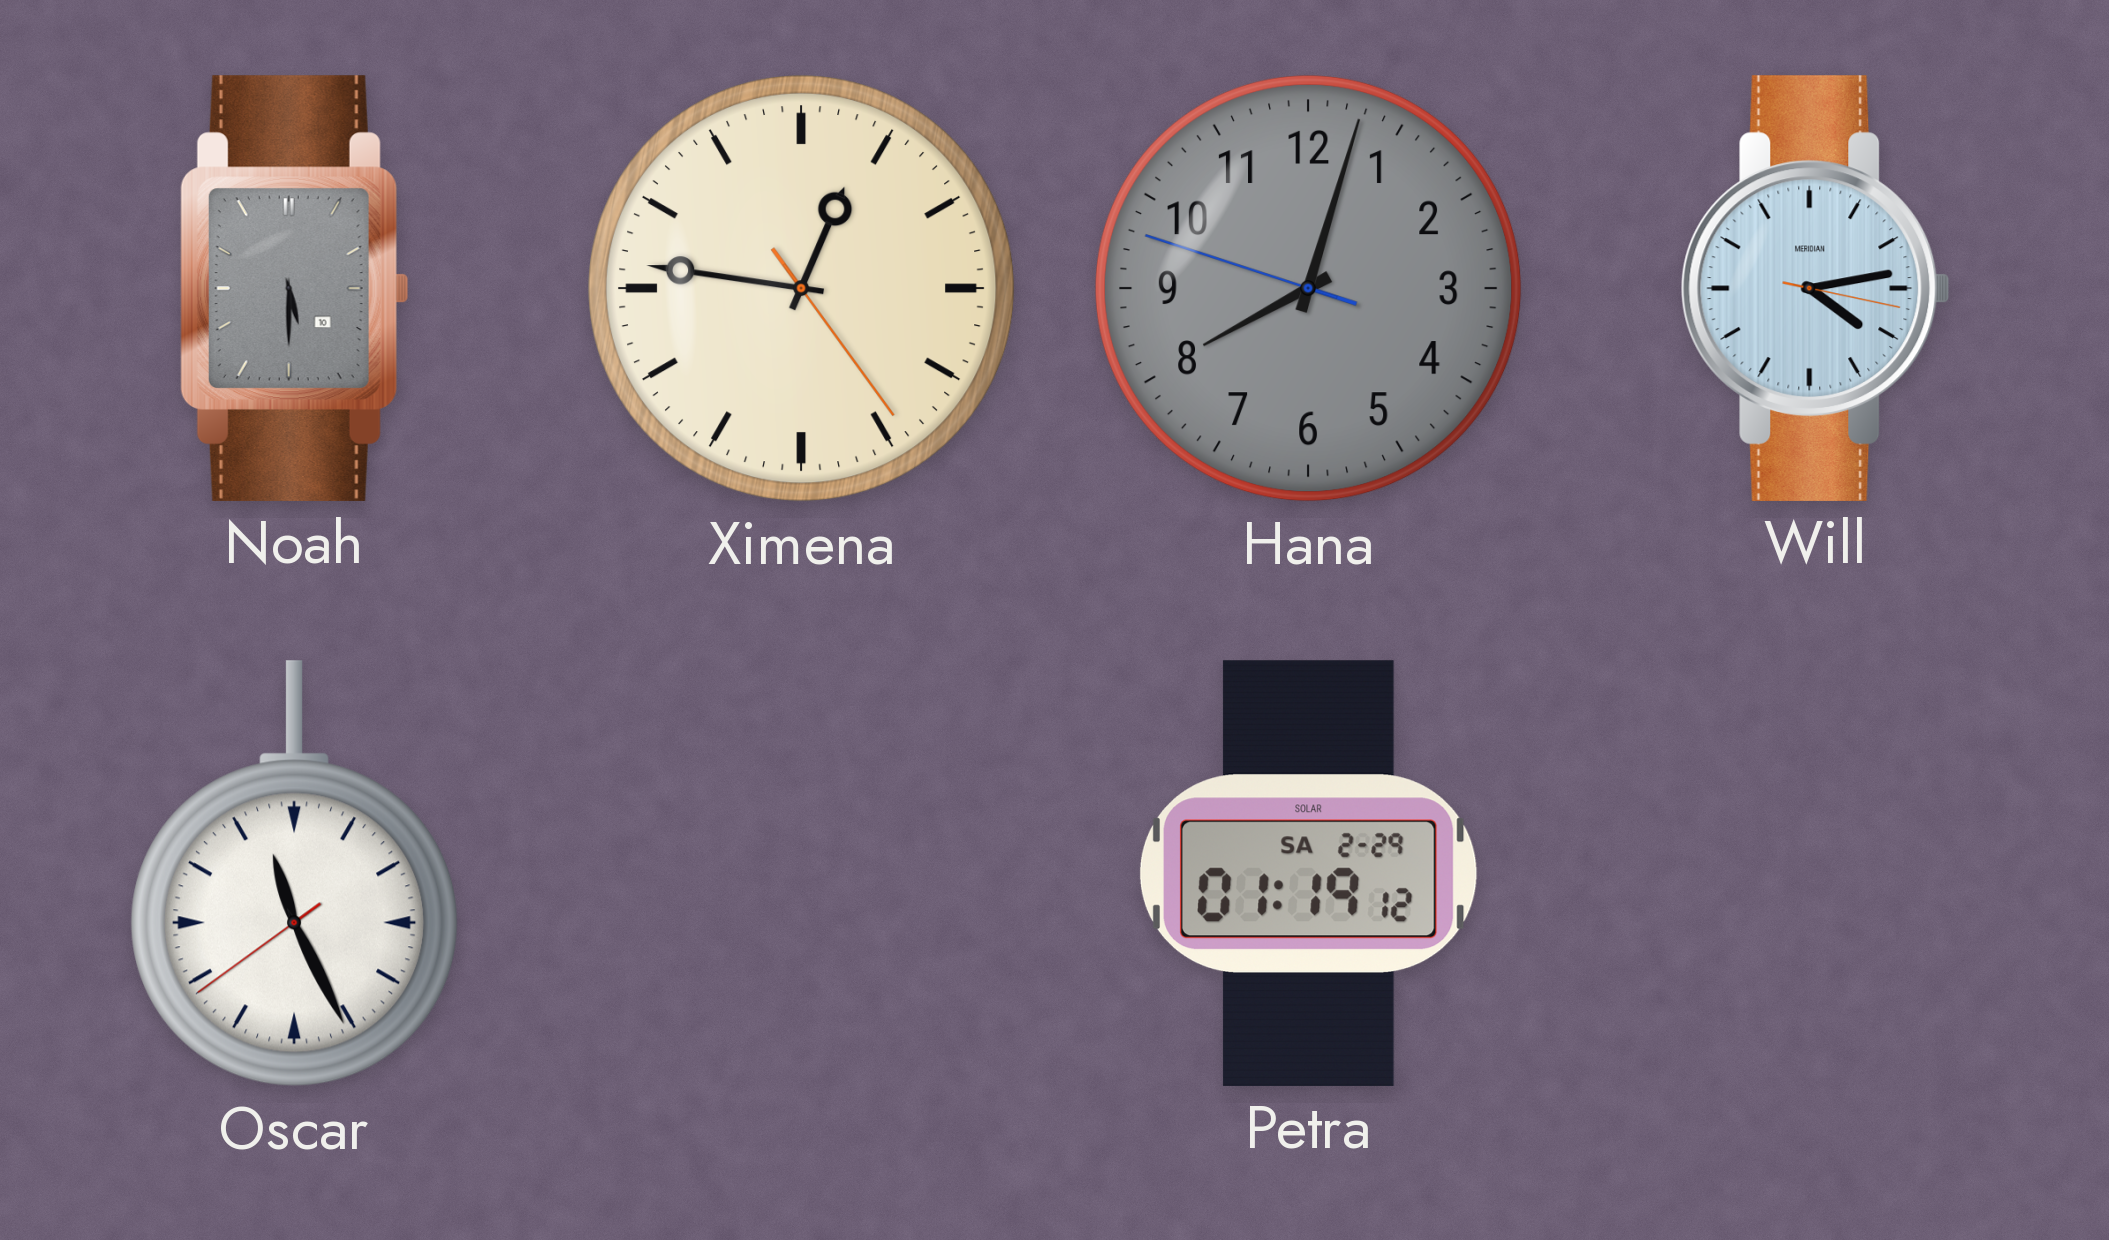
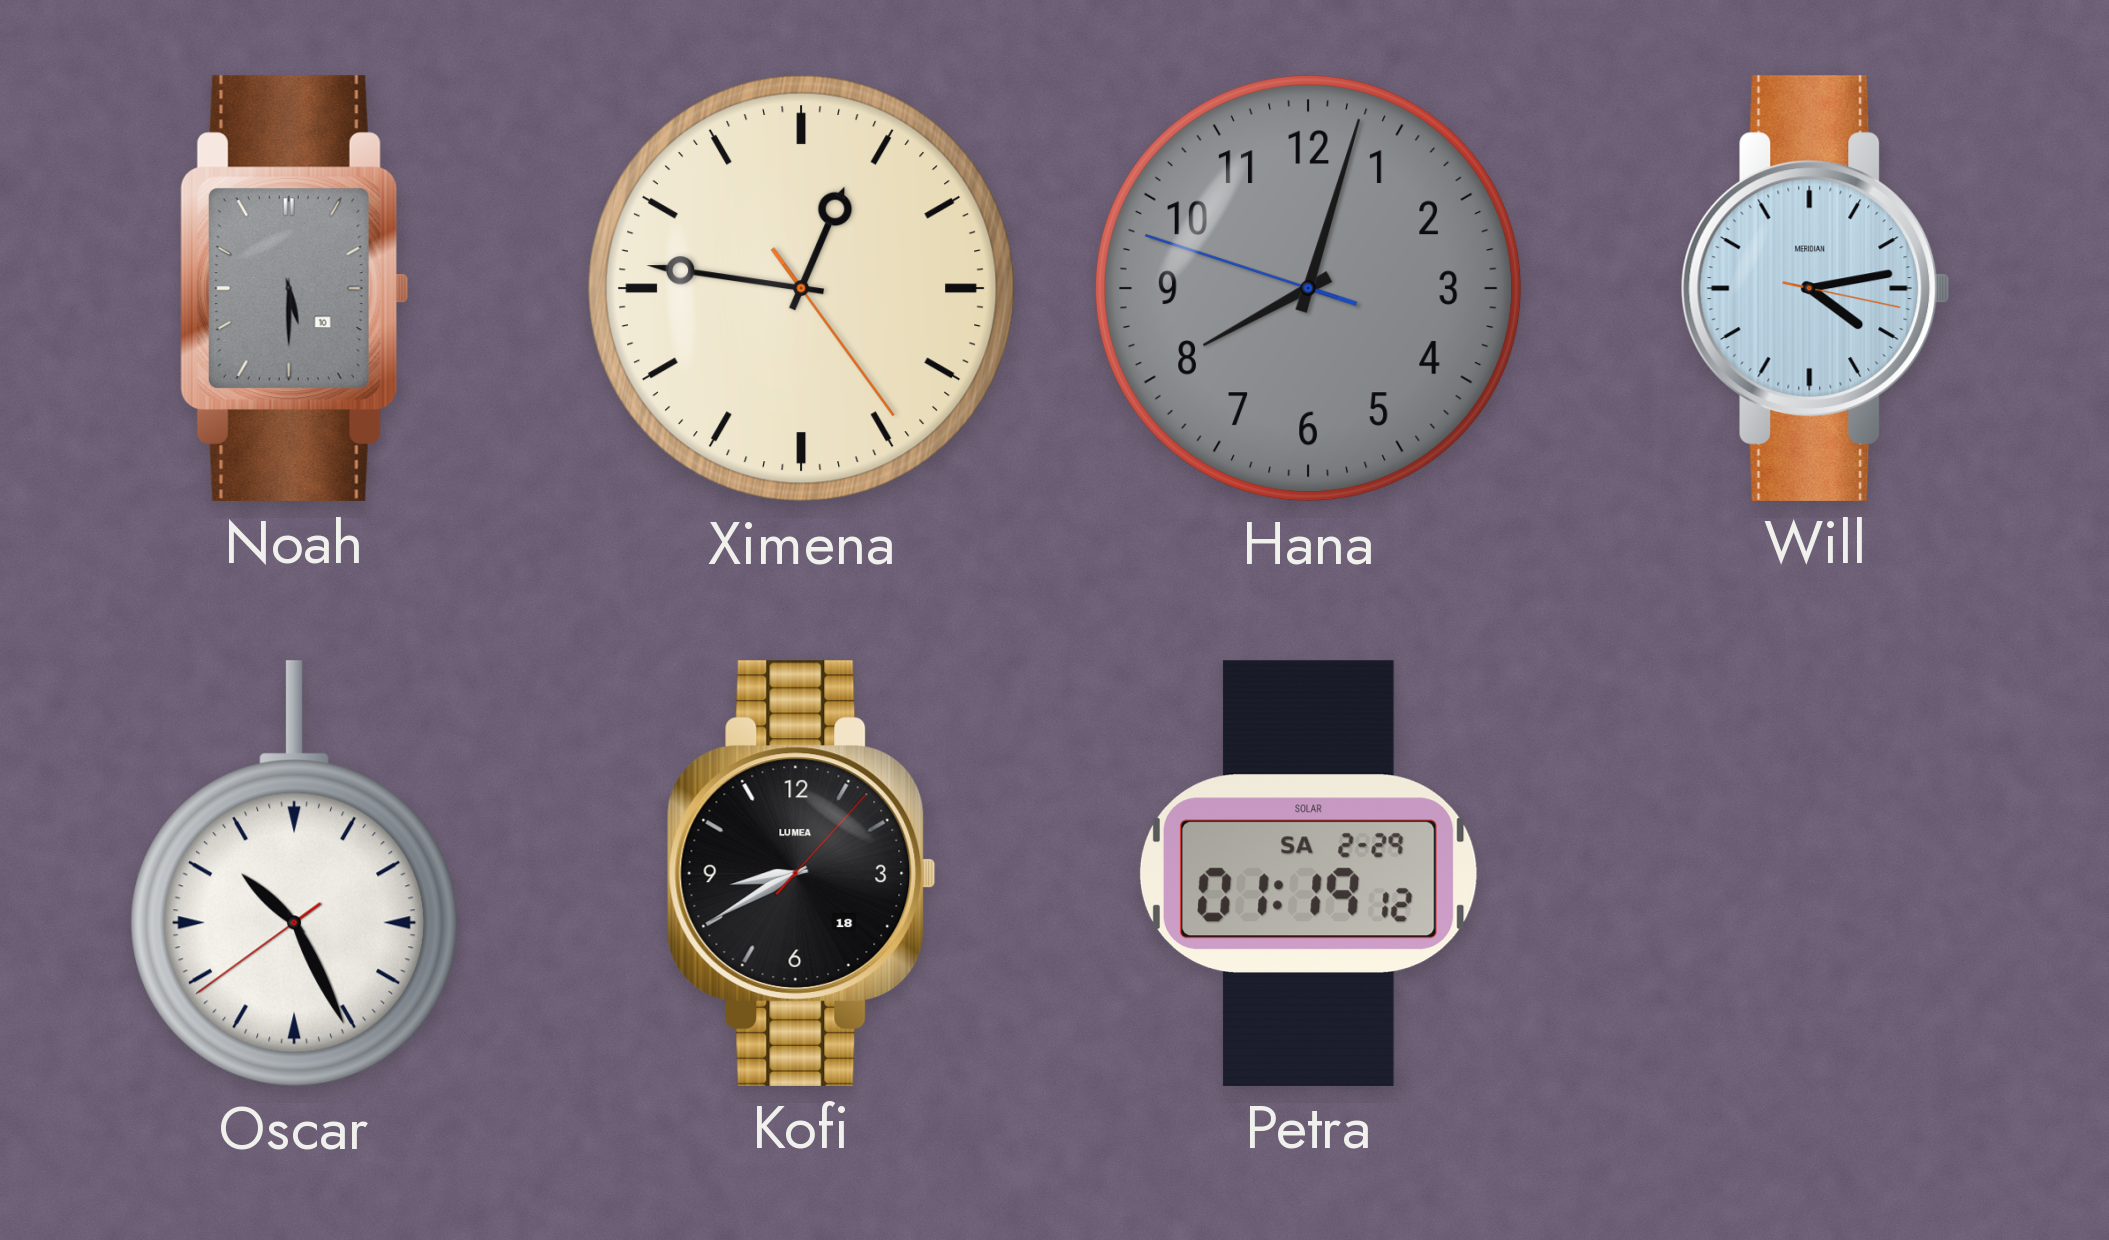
Oscar: 11:25 -> 10:25
Kofi: none -> 8:40
